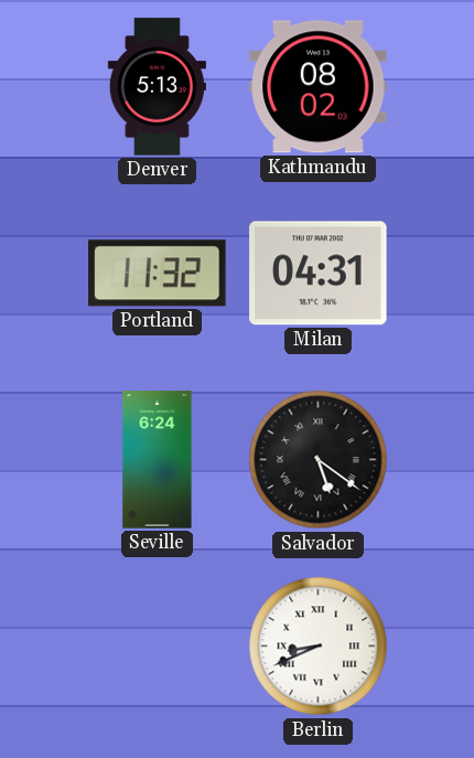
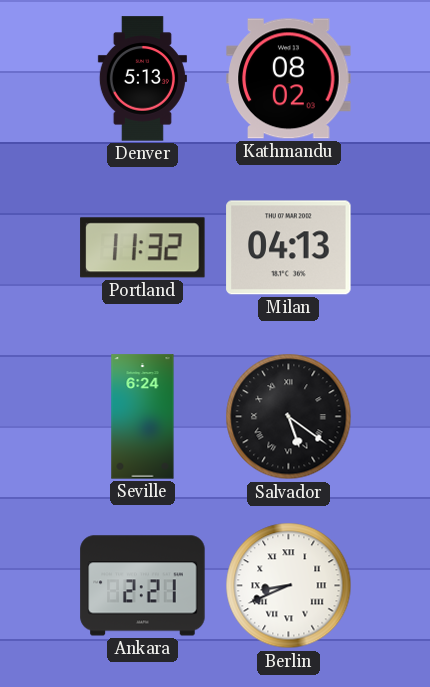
Milan: 04:31 -> 04:13
Ankara: none -> 2:21
